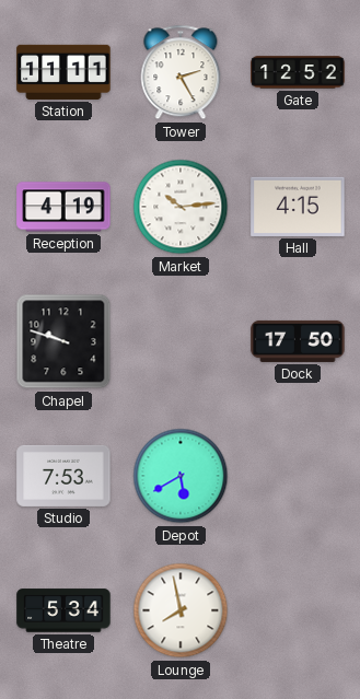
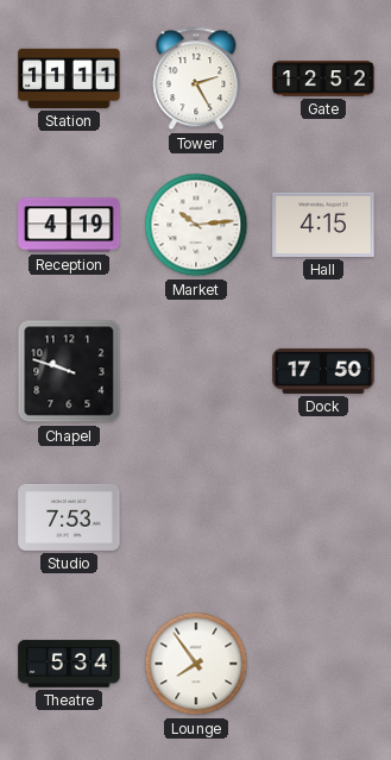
Depot: 5:40 -> none
Lounge: 7:58 -> 7:54
